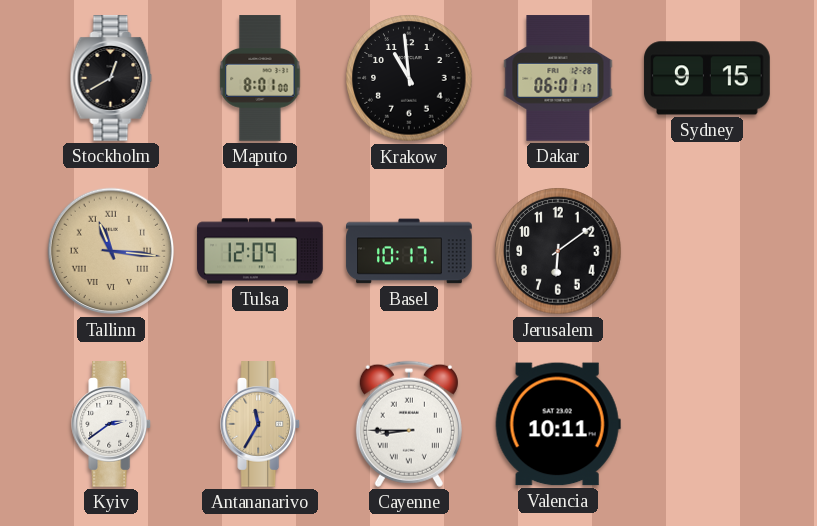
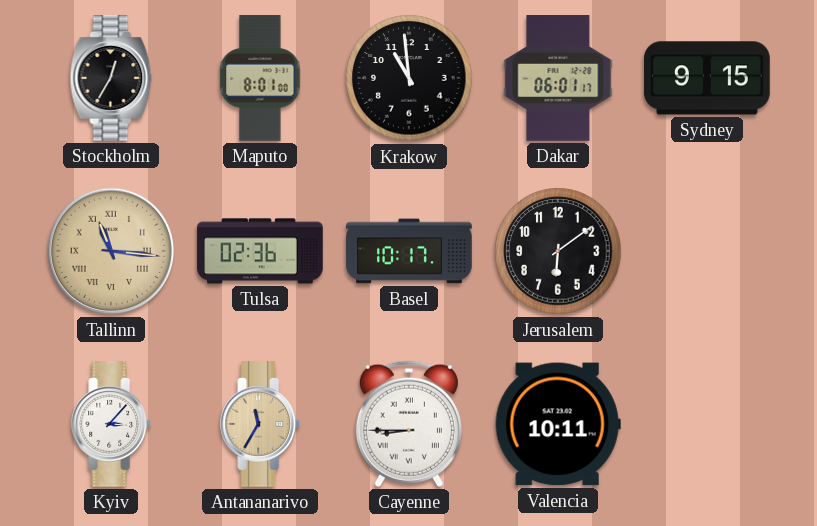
Stockholm: 12:40 -> 12:35
Tulsa: 12:09 -> 02:36
Kyiv: 2:39 -> 3:07
